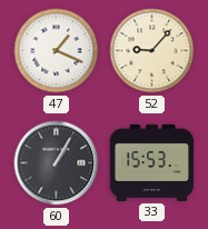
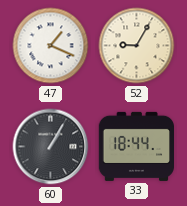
52: 9:07 -> 9:05
33: 15:53 -> 18:44
